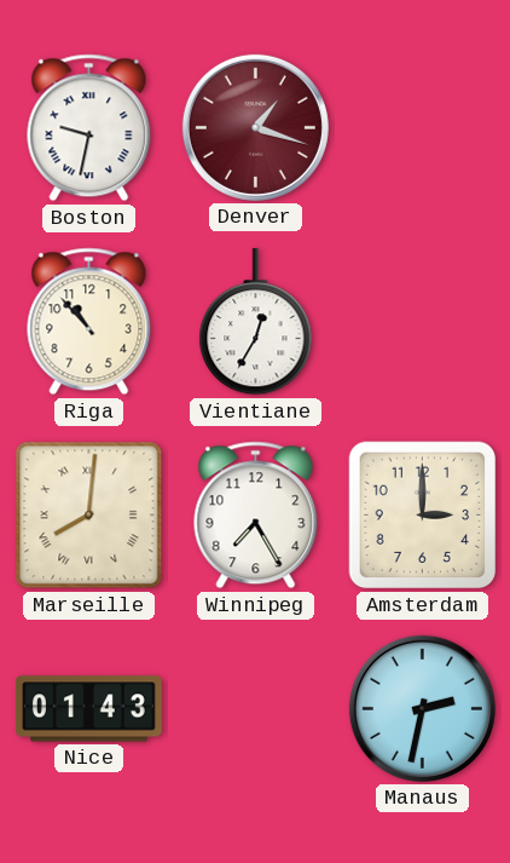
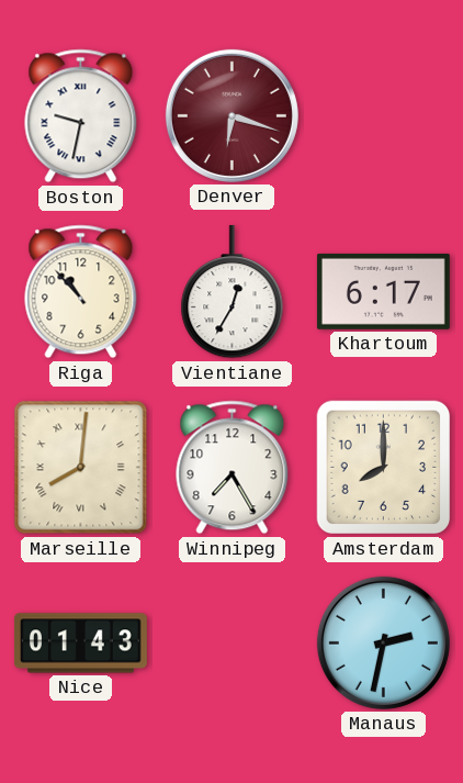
Denver: 1:18 -> 6:18
Khartoum: none -> 6:17
Amsterdam: 3:00 -> 8:00
